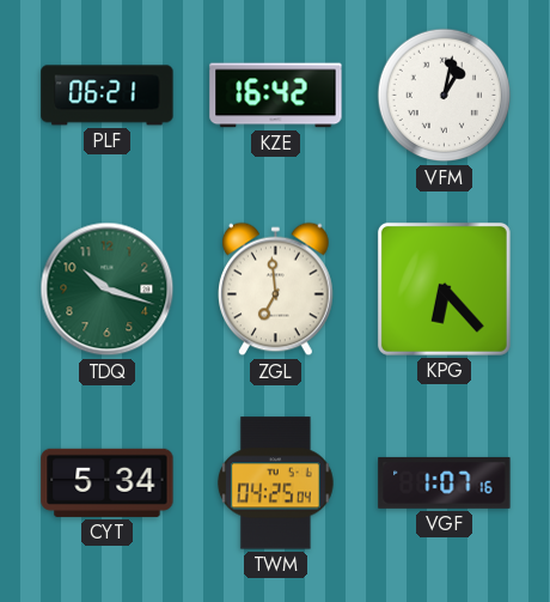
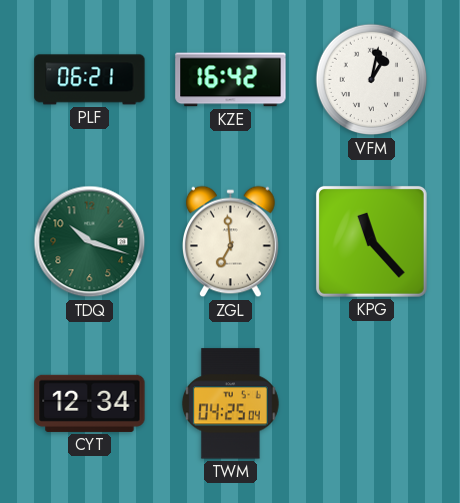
KPG: 6:23 -> 11:23
CYT: 5:34 -> 12:34
VGF: 1:07 -> none
